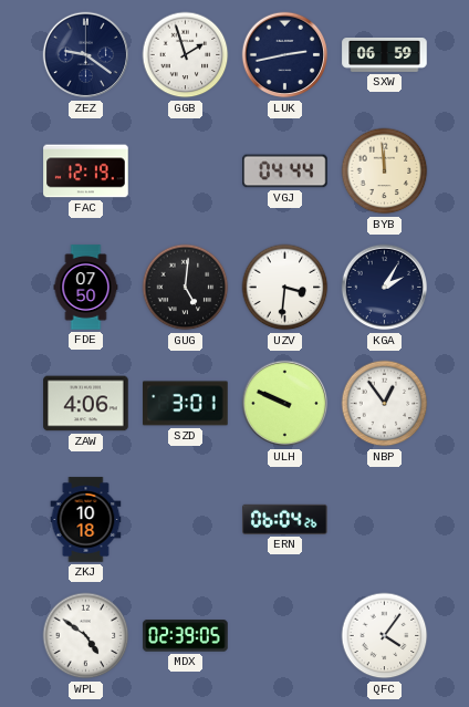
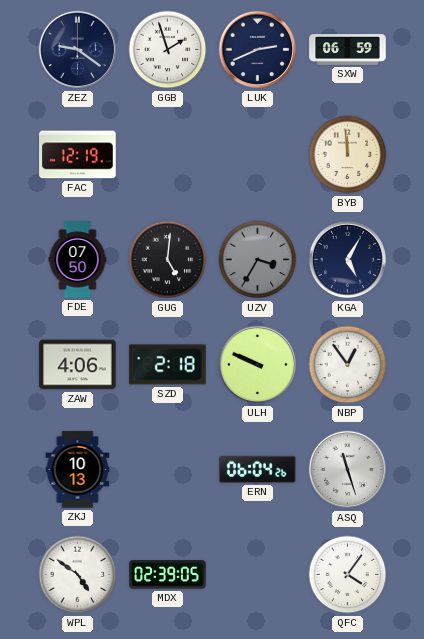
LUK: 2:43 -> 2:41
VGJ: 04:44 -> none
UZV: 3:31 -> 3:35
UZV dial: white -> grey
KGA: 2:05 -> 5:05
SZD: 3:01 -> 2:18
ZKJ: 10:18 -> 10:13
ASQ: none -> 11:27
